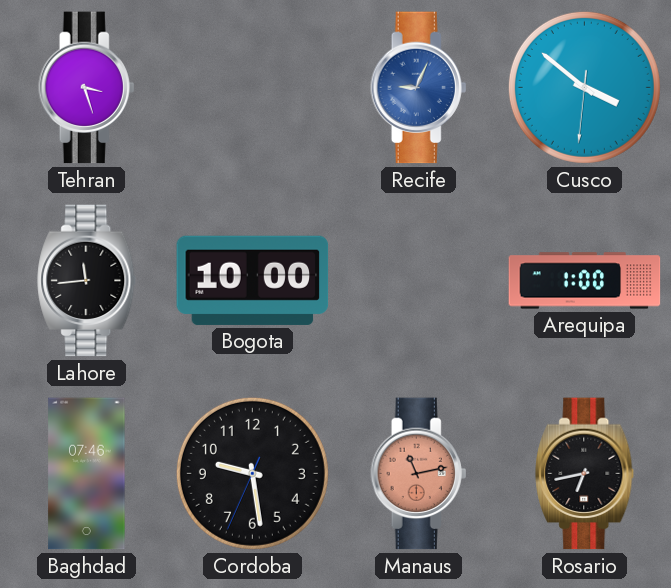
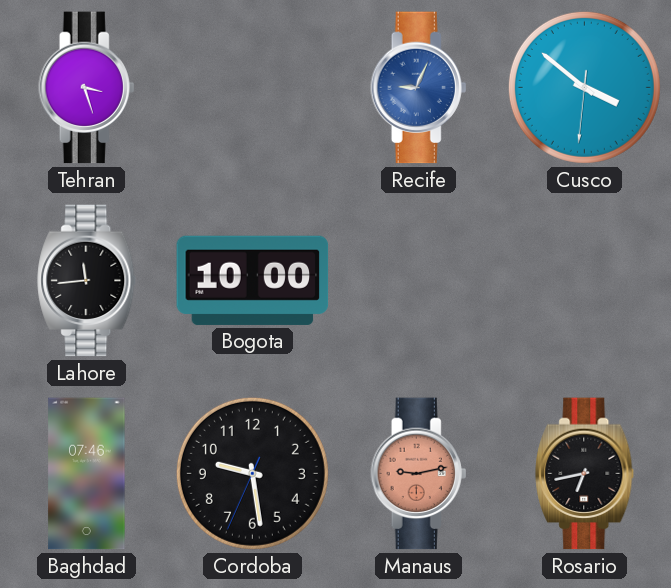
Arequipa: 1:00 -> none
Manaus: 11:13 -> 9:13
